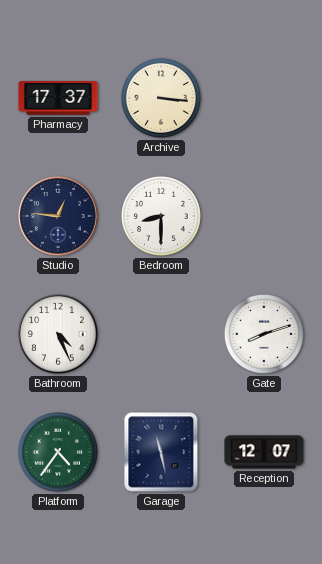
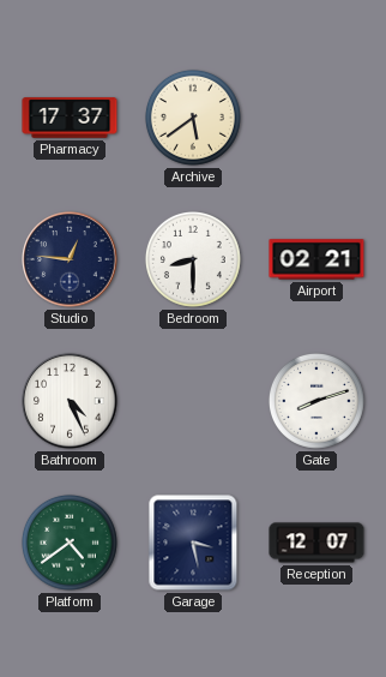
Archive: 3:16 -> 5:39
Airport: none -> 02:21
Platform: 4:36 -> 4:39
Garage: 11:28 -> 3:28
